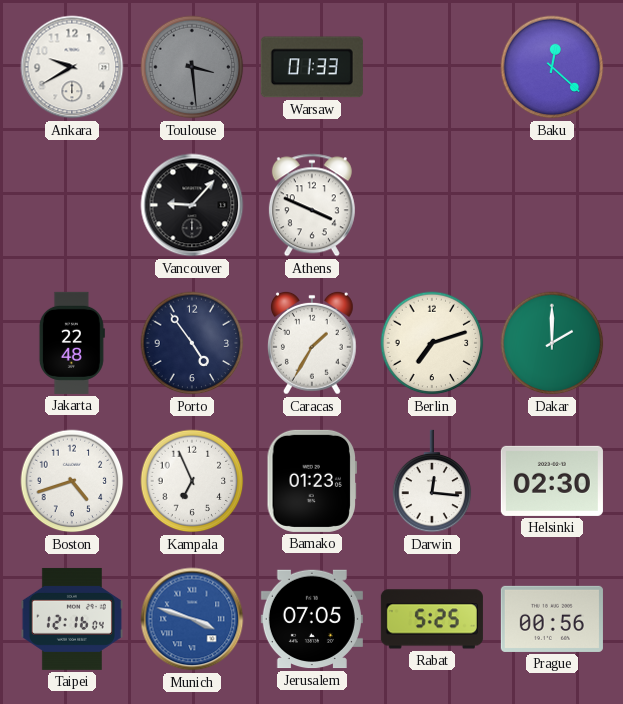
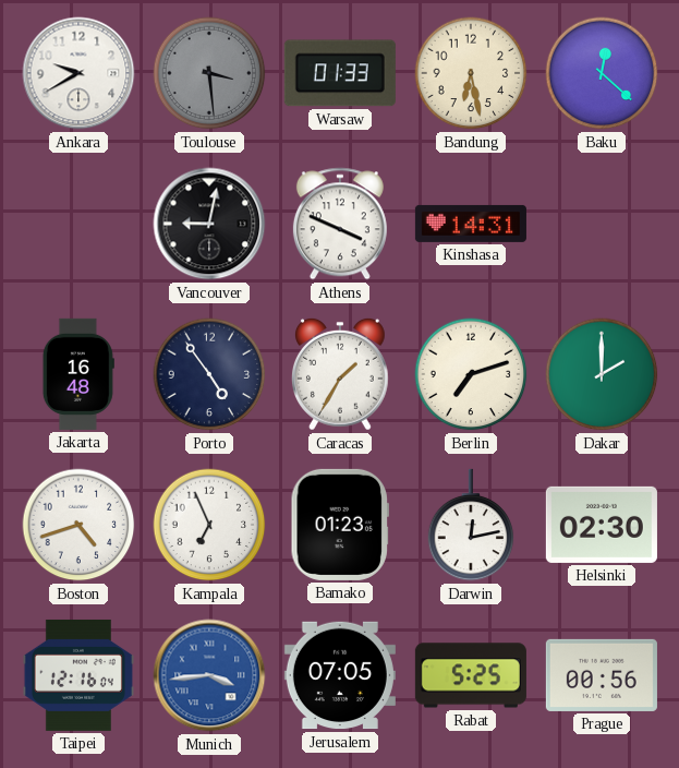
Bandung: none -> 6:28
Vancouver: 9:07 -> 9:02
Kinshasa: none -> 14:31
Jakarta: 22:48 -> 16:48
Darwin: 12:16 -> 12:13
Munich: 3:48 -> 3:44
